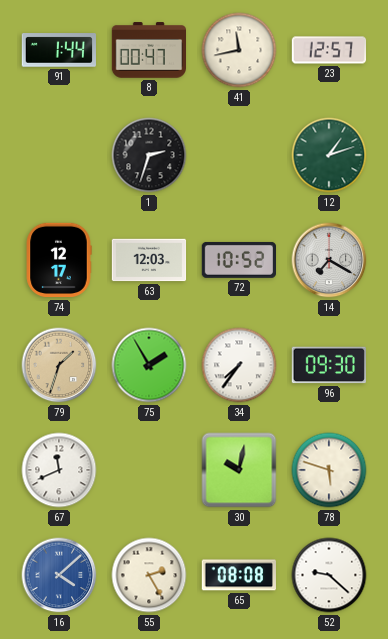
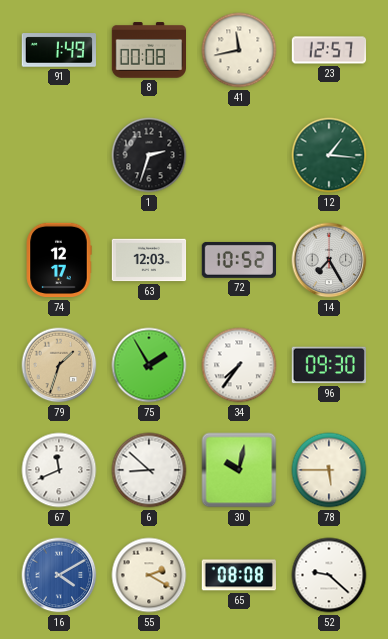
91: 1:44 -> 1:49
8: 00:47 -> 00:08
12: 1:12 -> 1:16
14: 7:20 -> 7:25
6: none -> 8:52
78: 5:48 -> 5:45
16: 4:08 -> 4:10
55: 2:25 -> 2:20
